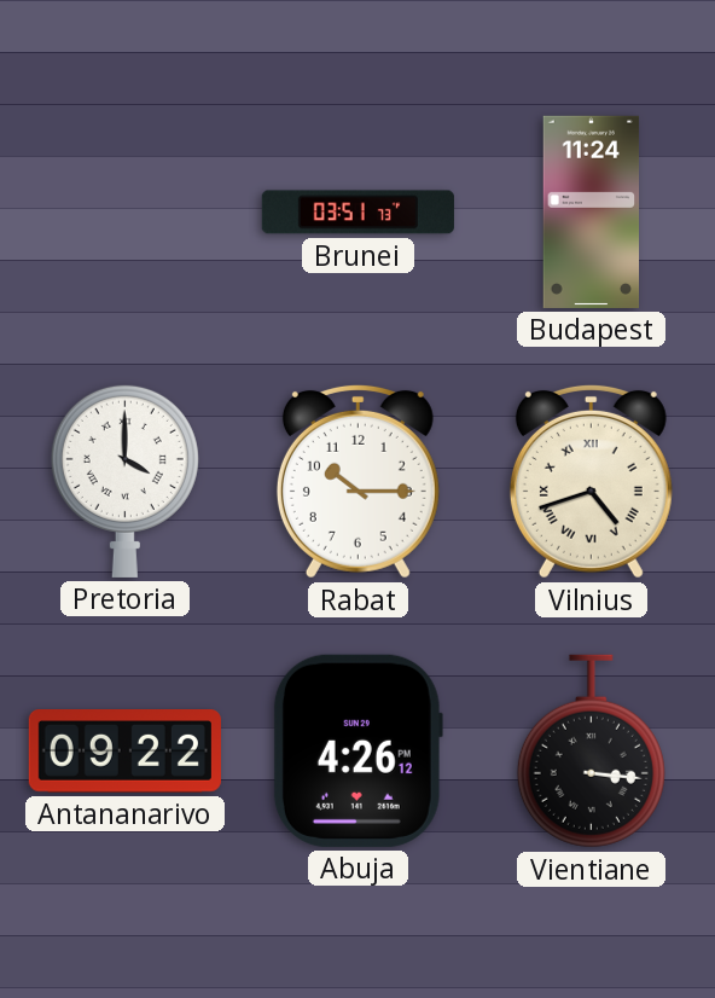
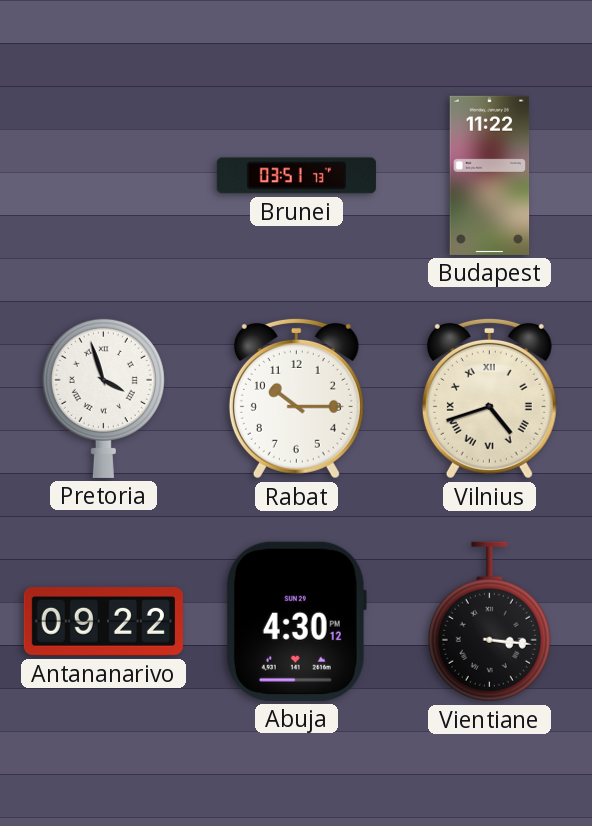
Budapest: 11:24 -> 11:22
Pretoria: 4:00 -> 3:57
Abuja: 4:26 -> 4:30
